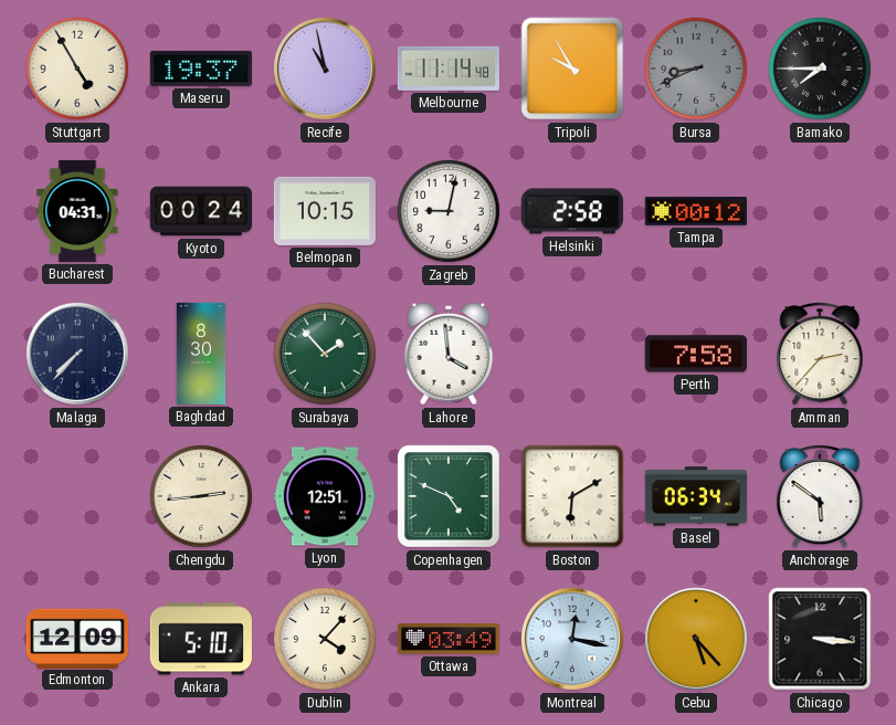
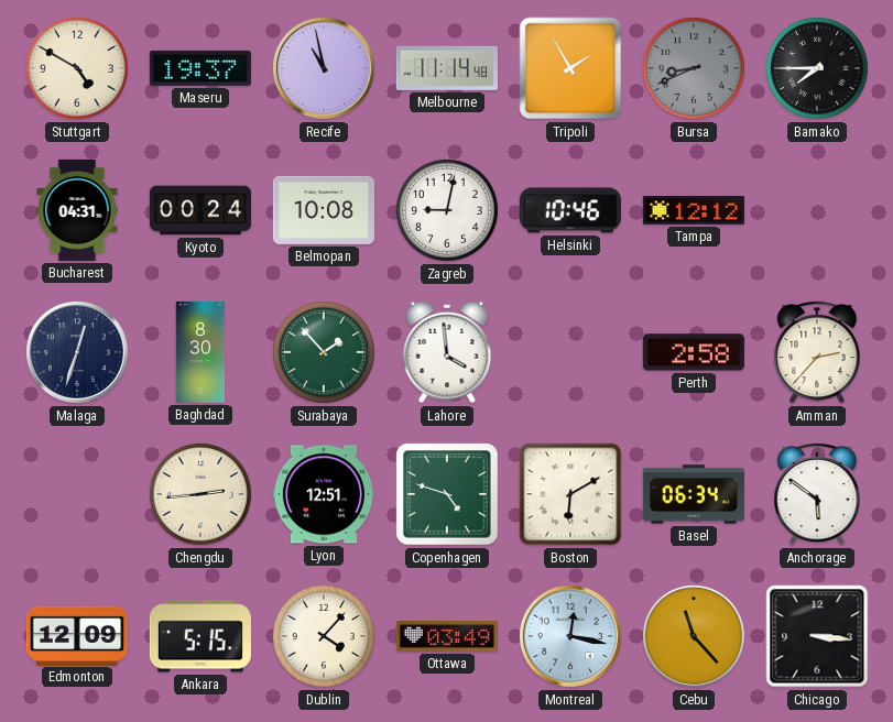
Stuttgart: 4:55 -> 4:50
Tripoli: 9:55 -> 1:55
Belmopan: 10:15 -> 10:08
Helsinki: 2:58 -> 10:46
Tampa: 00:12 -> 12:12
Malaga: 7:37 -> 12:33
Perth: 7:58 -> 2:58
Copenhagen: 4:49 -> 4:48
Ankara: 5:10 -> 5:15
Cebu: 5:23 -> 11:23
